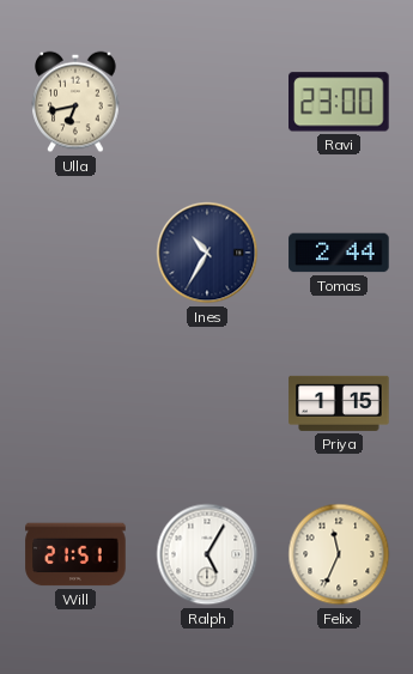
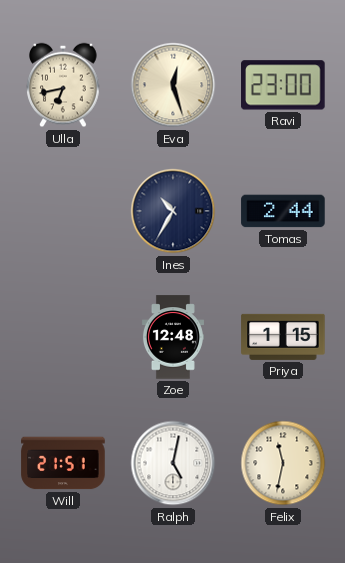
Eva: none -> 12:27
Zoe: none -> 12:48
Ralph: 5:05 -> 5:02
Felix: 11:34 -> 11:32
